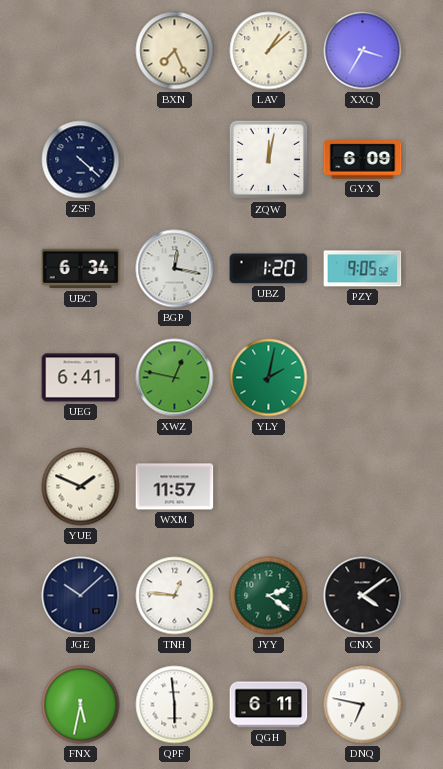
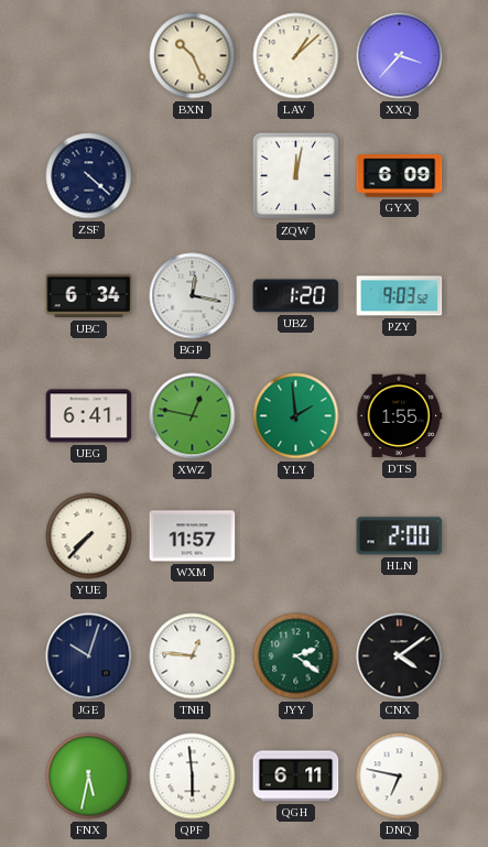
BXN: 7:26 -> 10:26
XXQ: 3:35 -> 3:37
PZY: 9:05 -> 9:03
YLY: 2:02 -> 1:59
DTS: none -> 1:55
YUE: 1:49 -> 7:37
HLN: none -> 2:00
JGE: 10:08 -> 10:03
